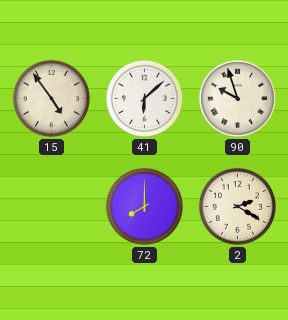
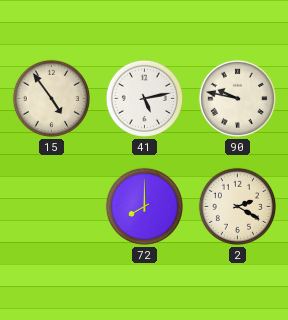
41: 6:08 -> 5:13
90: 9:57 -> 9:47
